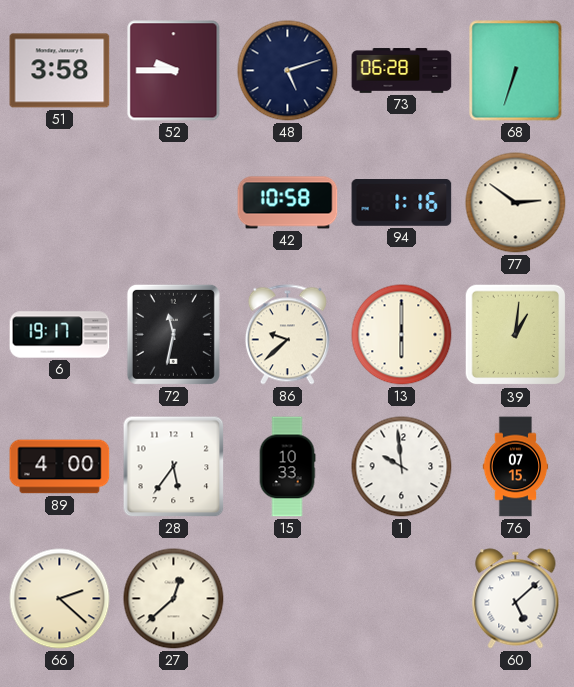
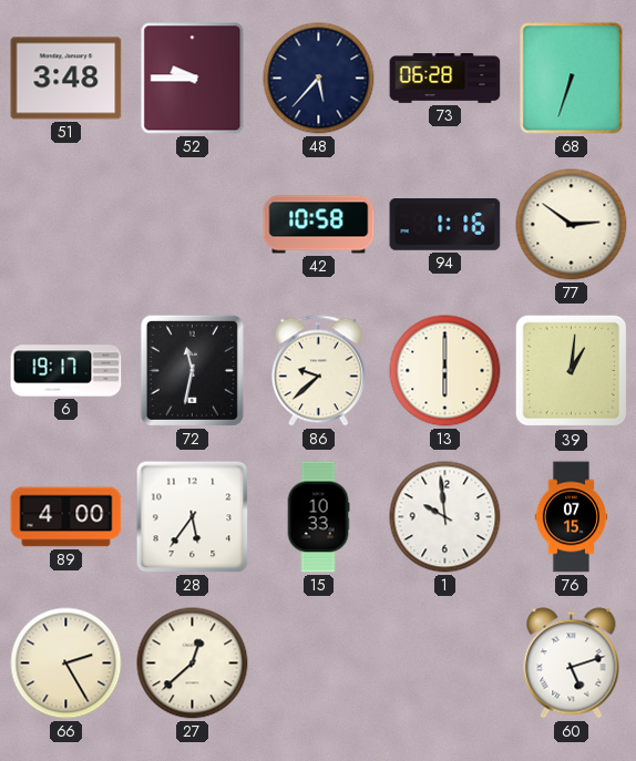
51: 3:58 -> 3:48
48: 5:12 -> 5:37
66: 2:22 -> 2:25
60: 5:08 -> 5:12
